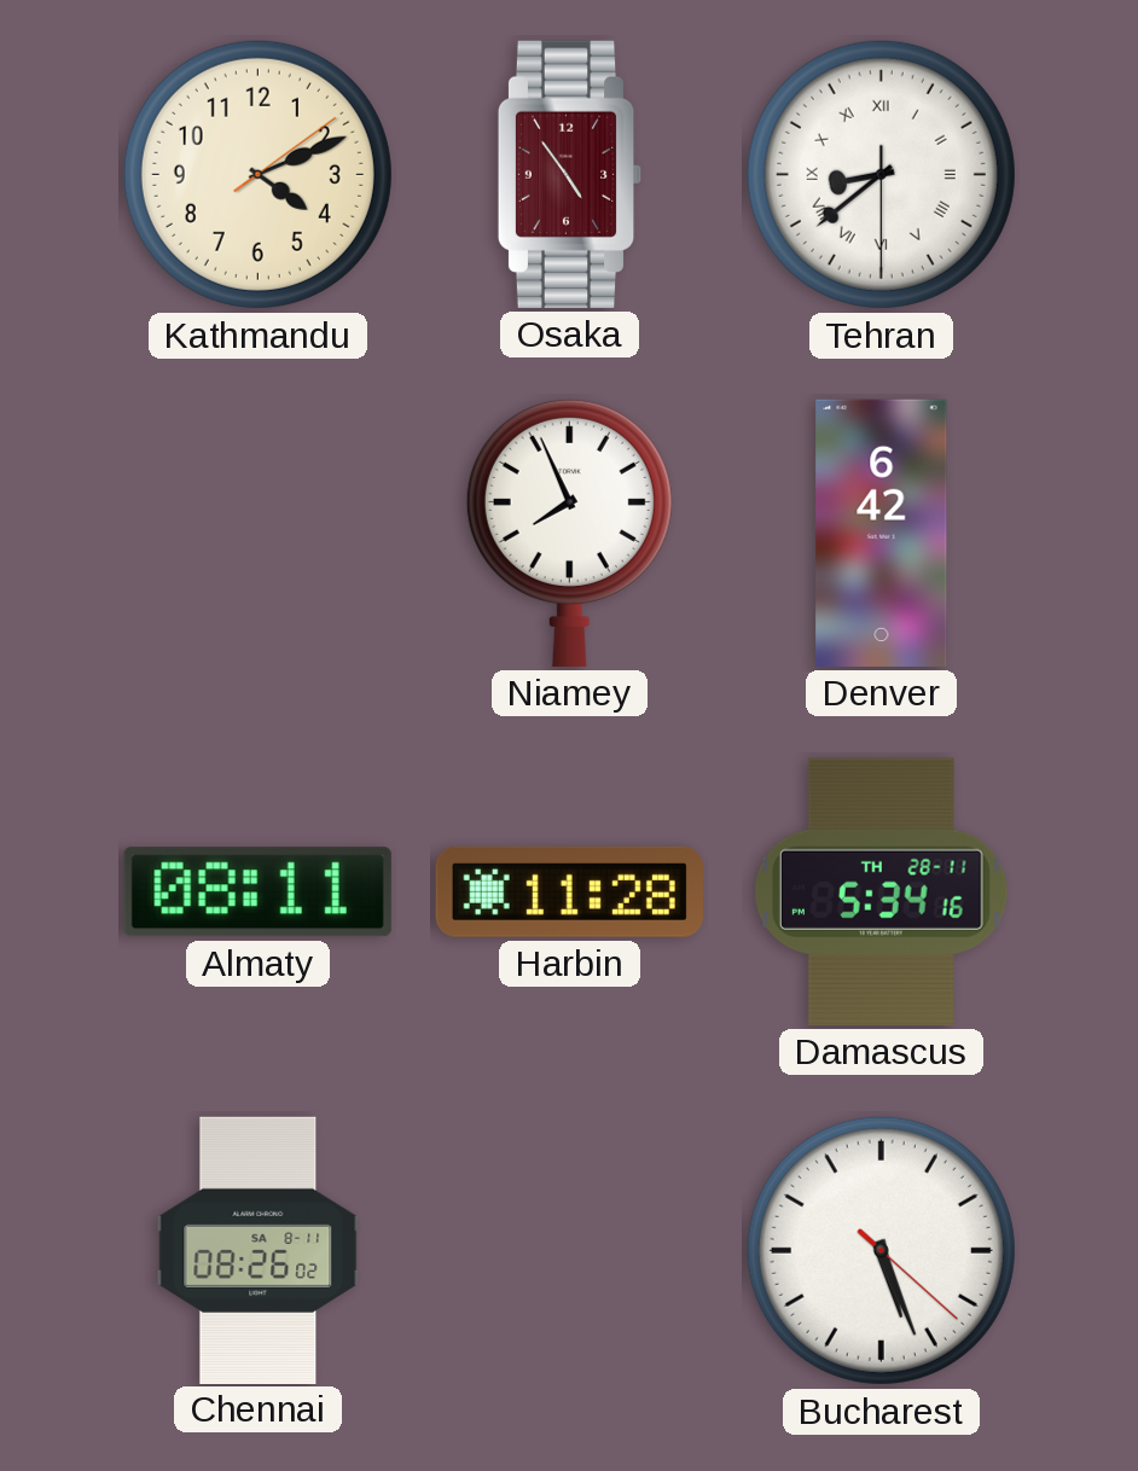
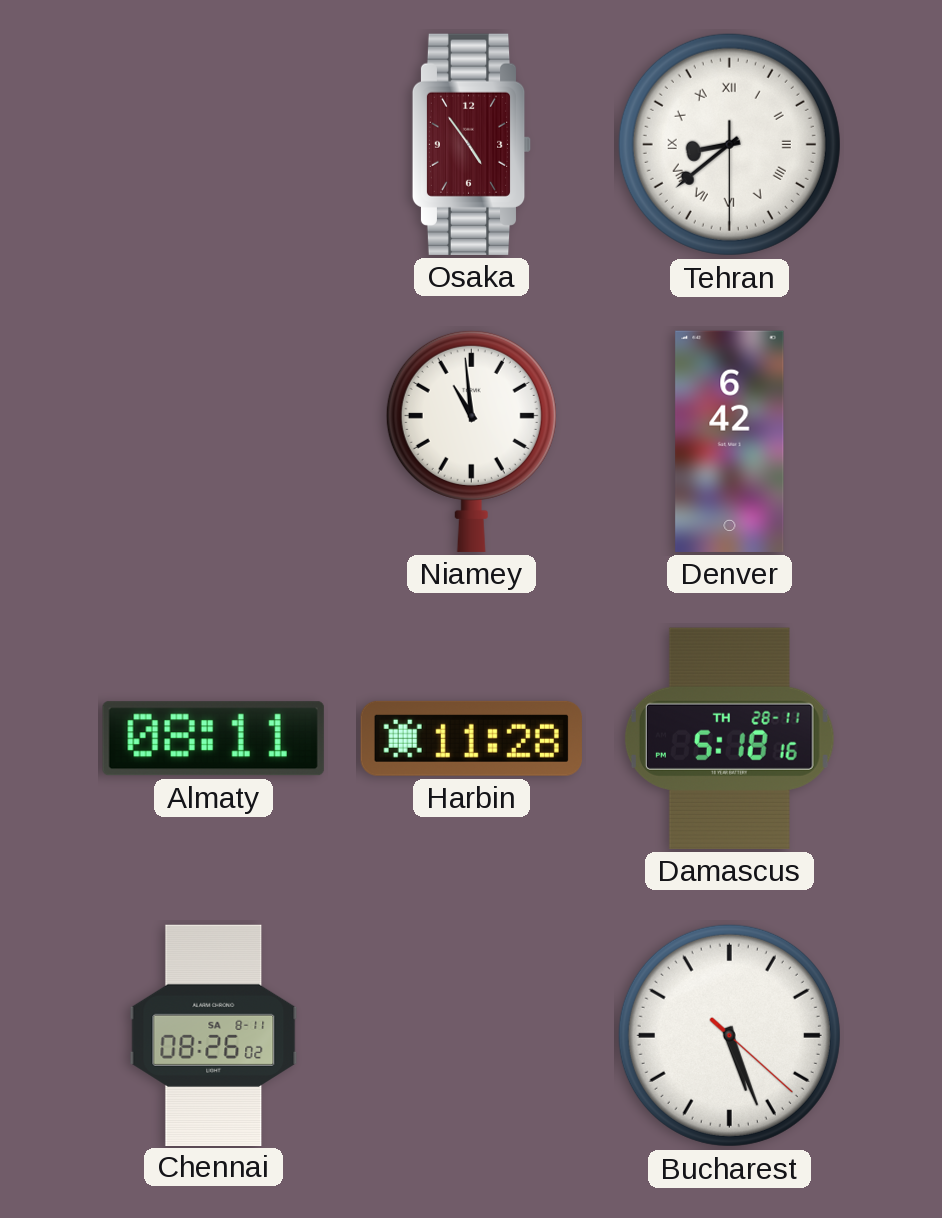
Kathmandu: 4:11 -> none
Niamey: 7:56 -> 10:59
Damascus: 5:34 -> 5:18
